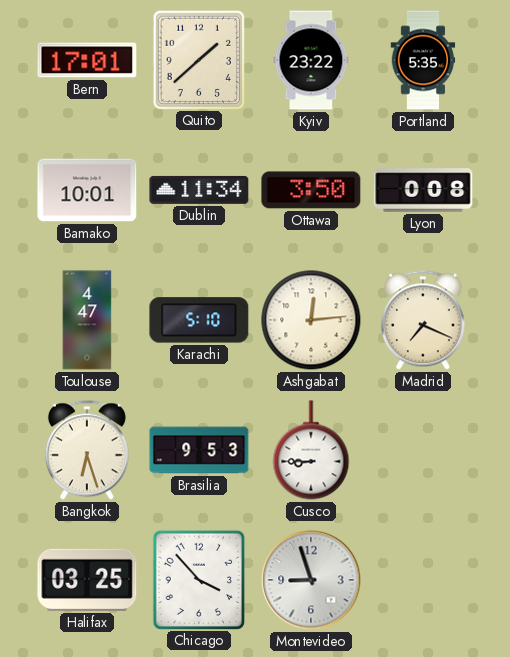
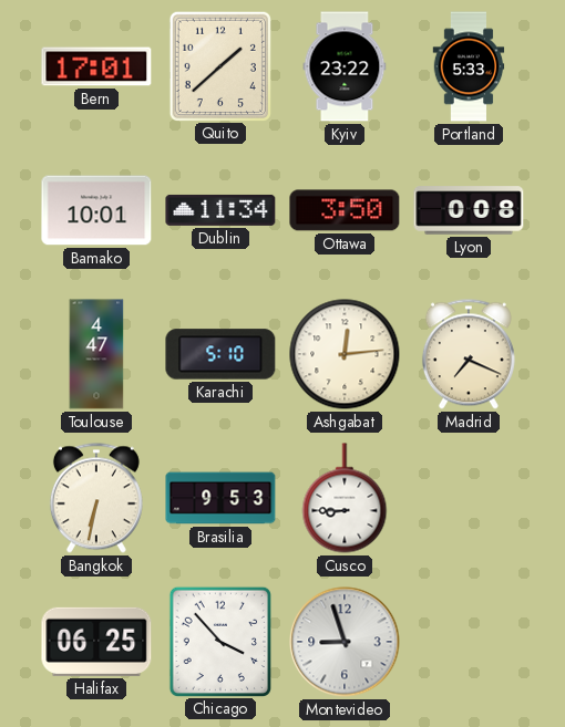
Portland: 5:35 -> 5:33
Bangkok: 6:27 -> 6:32
Halifax: 03:25 -> 06:25
